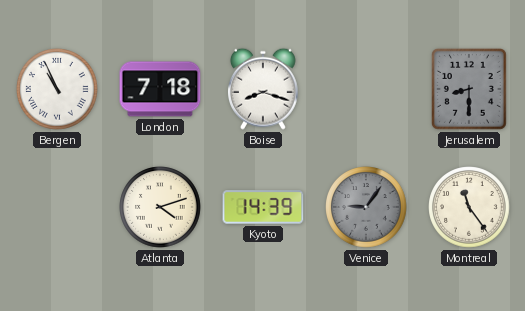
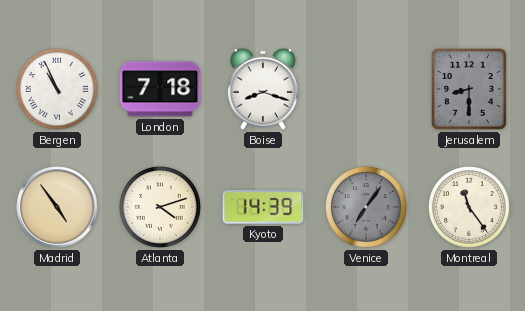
Madrid: none -> 4:54
Venice: 9:06 -> 7:06
